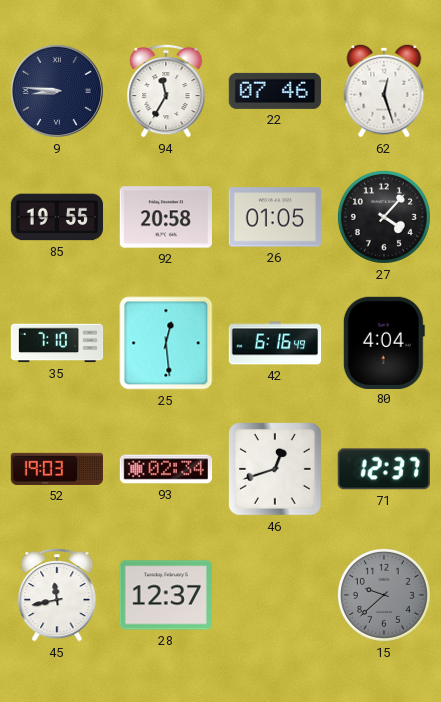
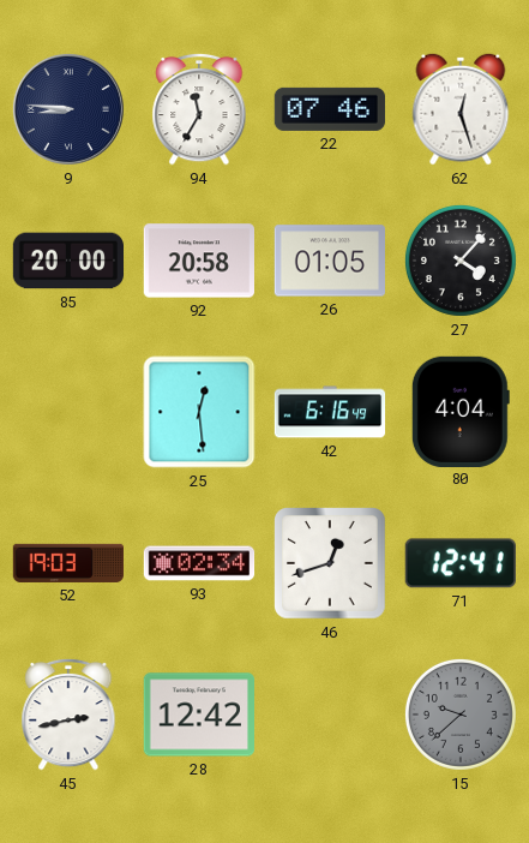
85: 19:55 -> 20:00
35: 7:10 -> none
71: 12:37 -> 12:41
45: 11:43 -> 2:43
28: 12:37 -> 12:42
